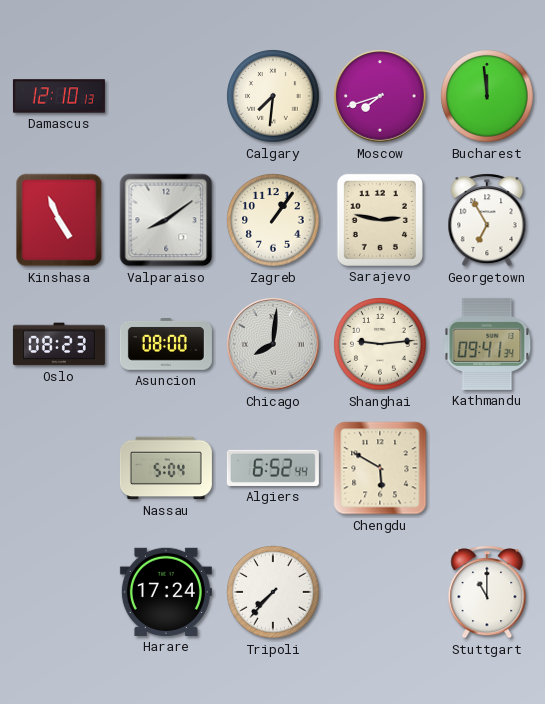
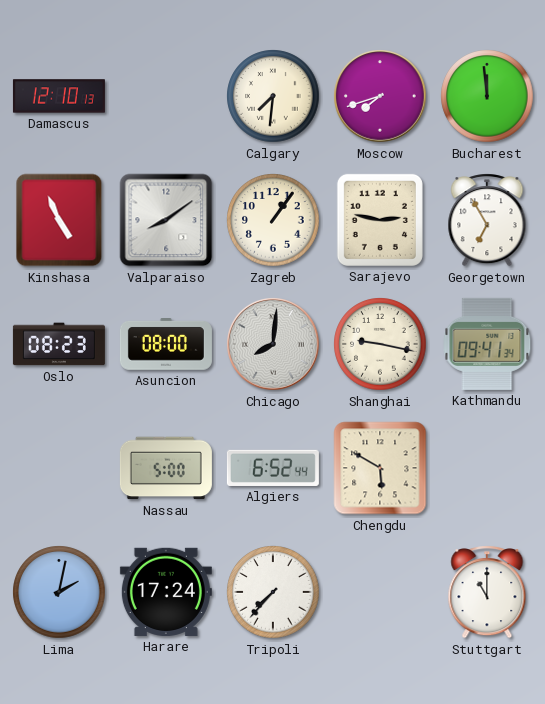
Shanghai: 9:14 -> 9:17
Nassau: 5:04 -> 5:00
Lima: none -> 2:02
